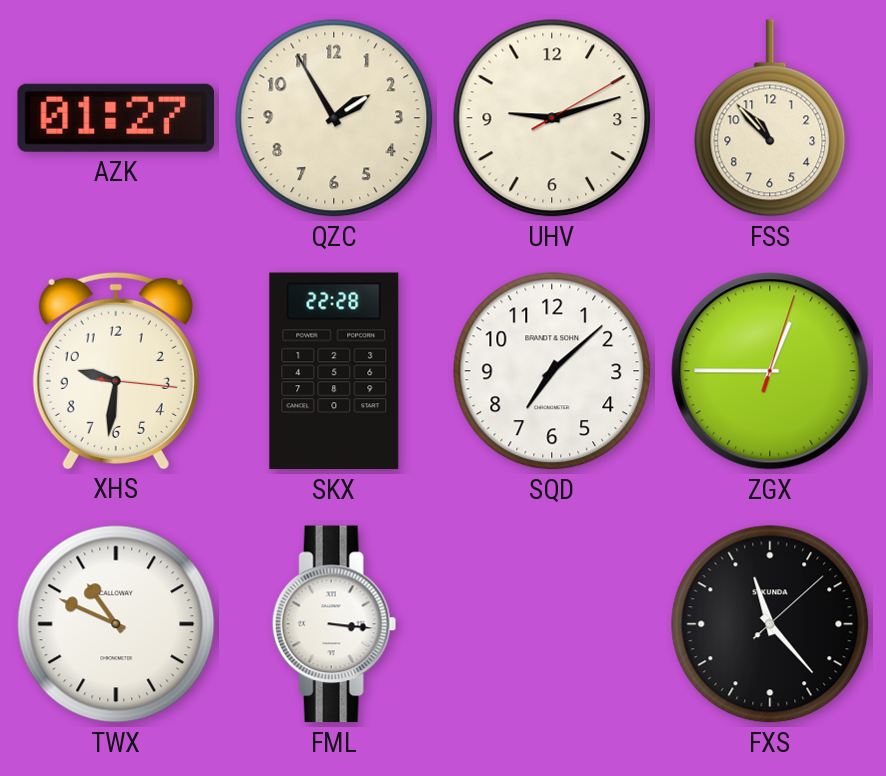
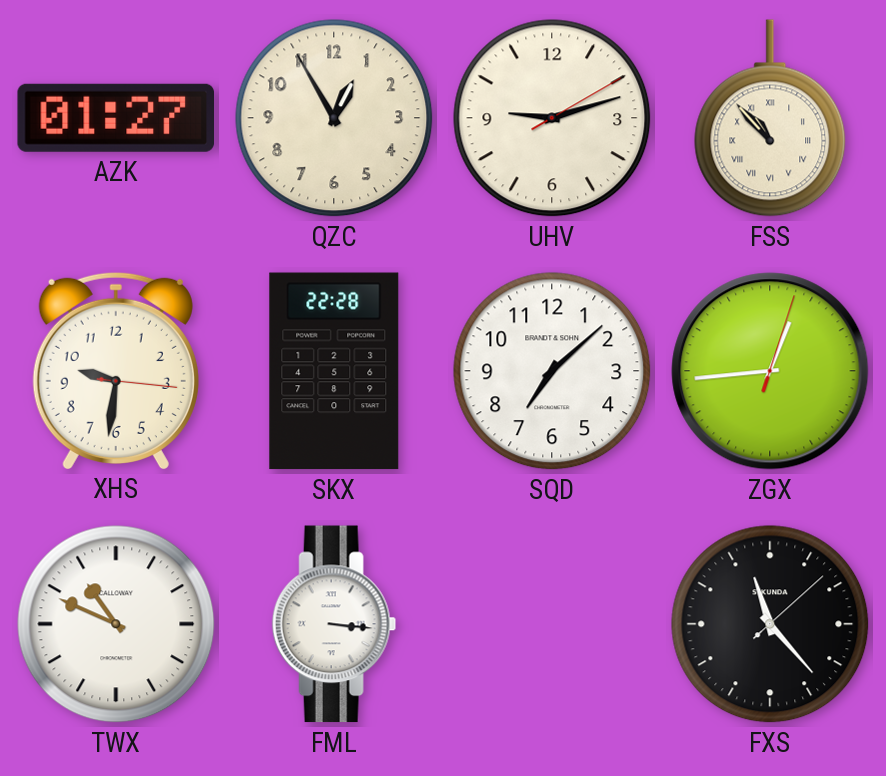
QZC: 1:55 -> 12:55
FSS numerals: Arabic -> Roman
ZGX: 12:45 -> 12:44
